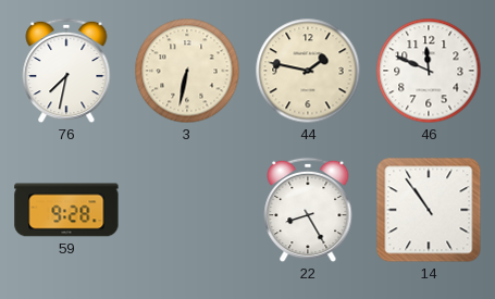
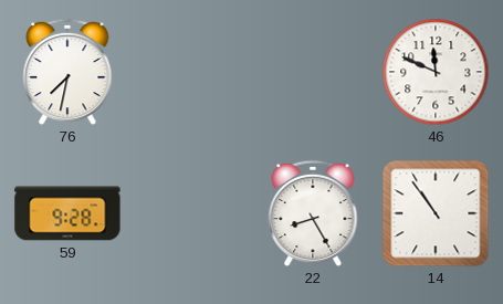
3: 6:32 -> none
44: 1:47 -> none
